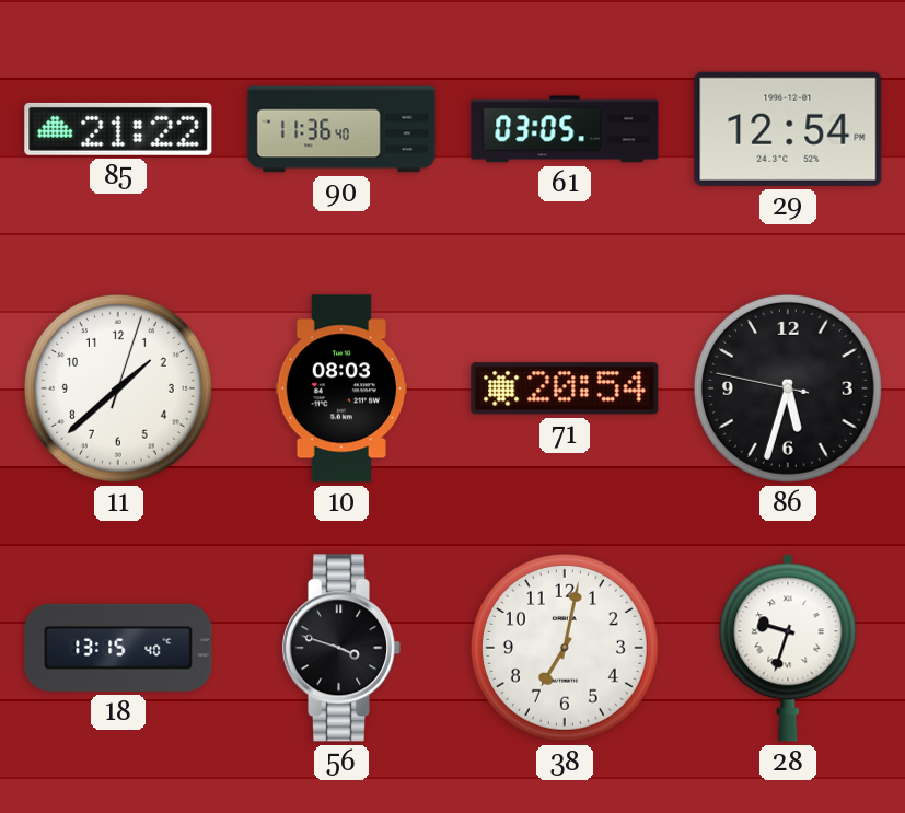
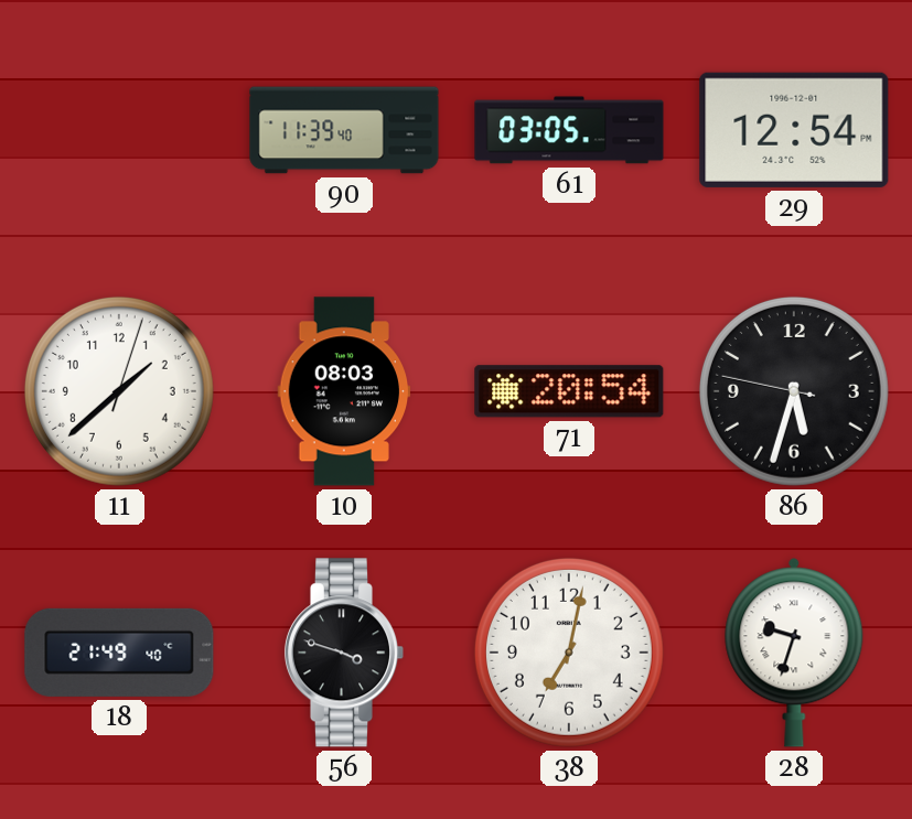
85: 21:22 -> none
90: 11:36 -> 11:39
18: 13:15 -> 21:49
